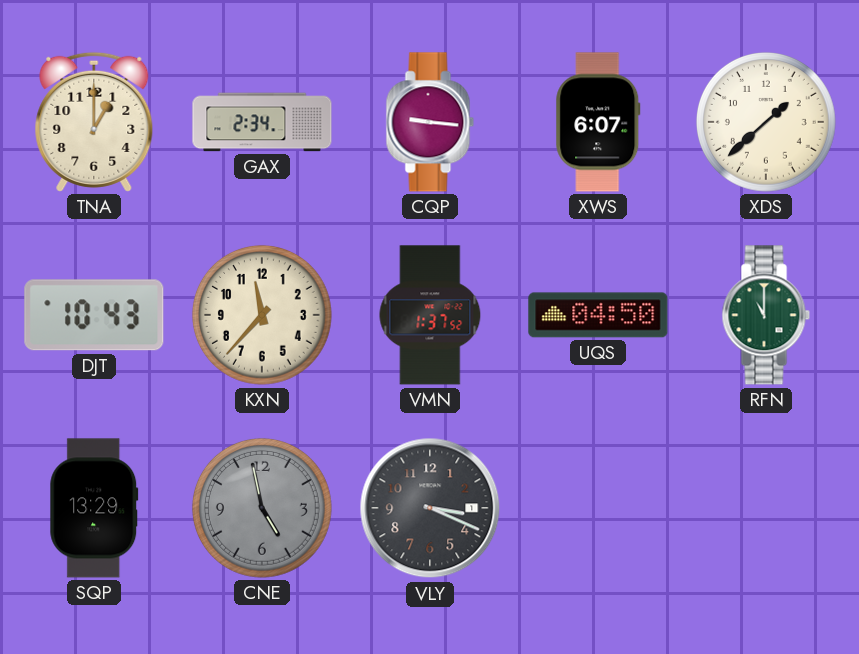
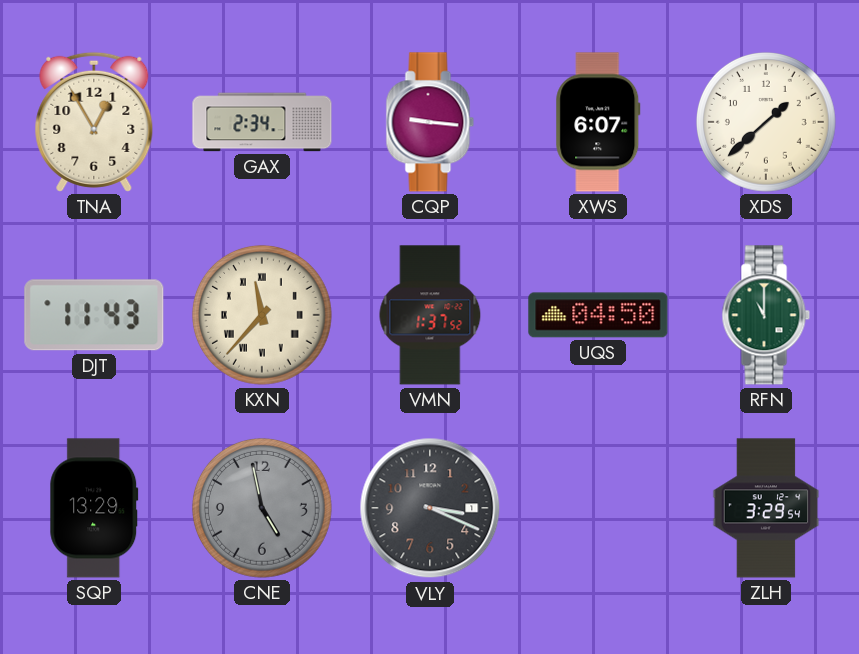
TNA: 1:00 -> 12:55
DJT: 10:43 -> 11:43
KXN numerals: Arabic -> Roman
ZLH: none -> 3:29
